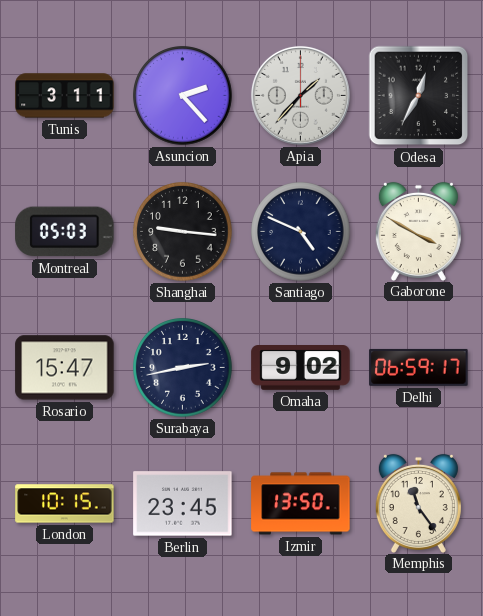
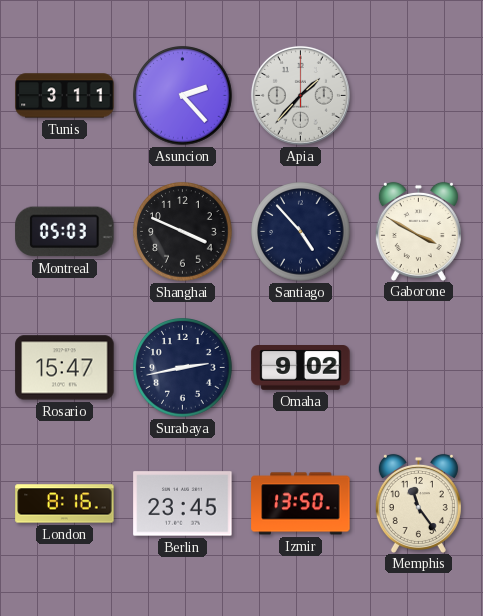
Odesa: 12:35 -> none
Shanghai: 9:16 -> 3:49
Santiago: 4:49 -> 4:53
Delhi: 06:59 -> none
London: 10:15 -> 8:16
